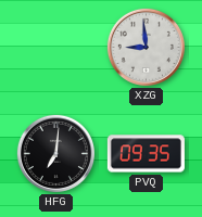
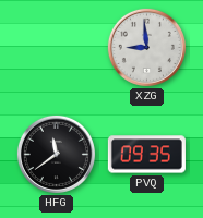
HFG: 7:01 -> 11:39
